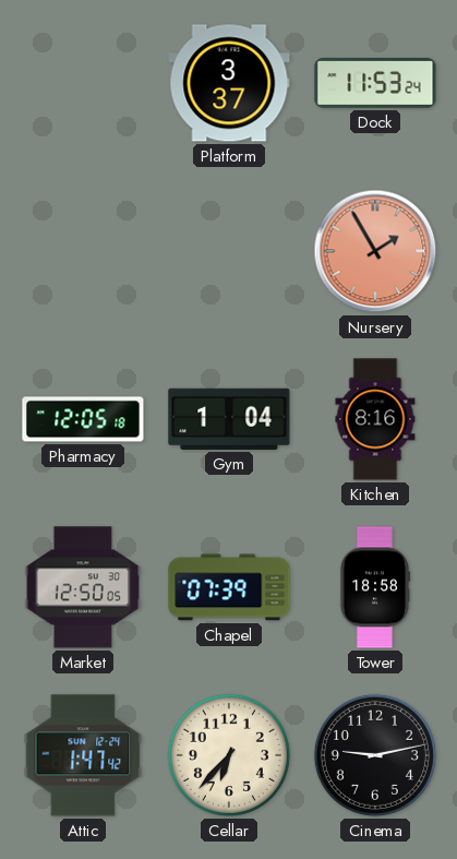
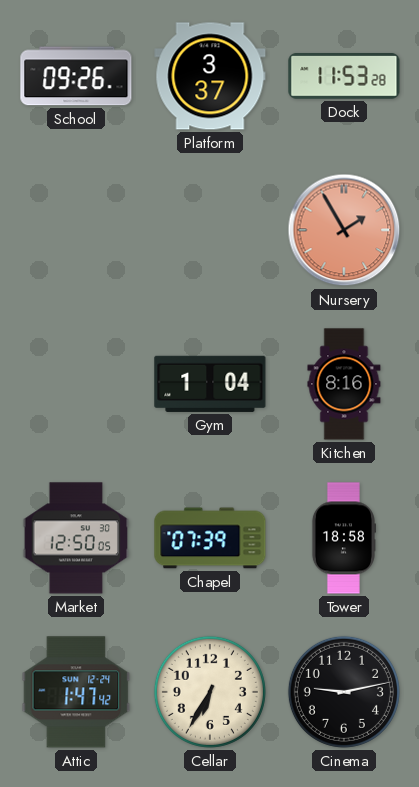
School: none -> 09:26
Dock: 11:53:24 -> 11:53:28
Pharmacy: 12:05 -> none
Cellar: 6:37 -> 6:35
